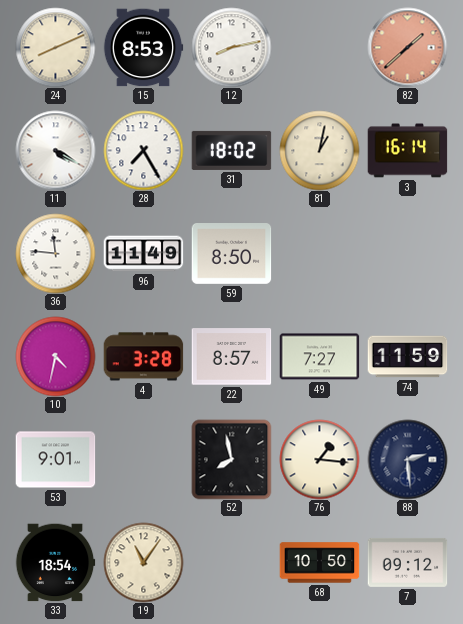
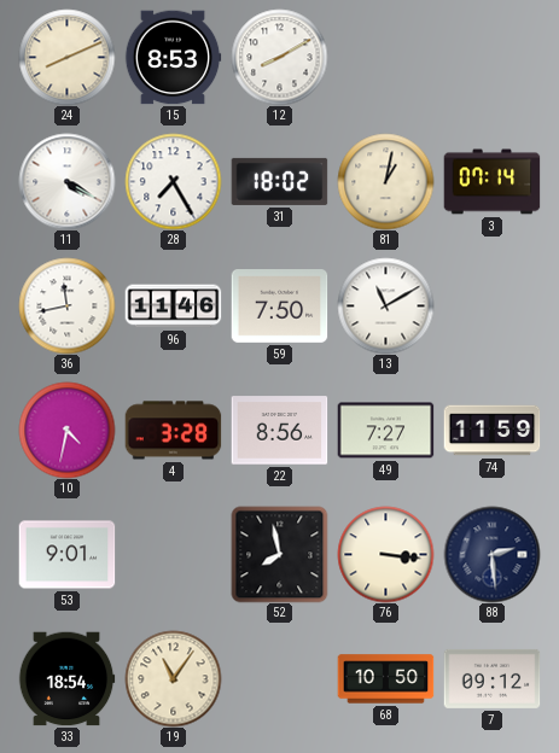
12: 8:13 -> 8:10
82: 1:38 -> none
3: 16:14 -> 07:14
36: 11:46 -> 11:43
96: 11:49 -> 11:46
59: 8:50 -> 7:50
13: none -> 11:10
22: 8:57 -> 8:56
76: 1:16 -> 3:16
